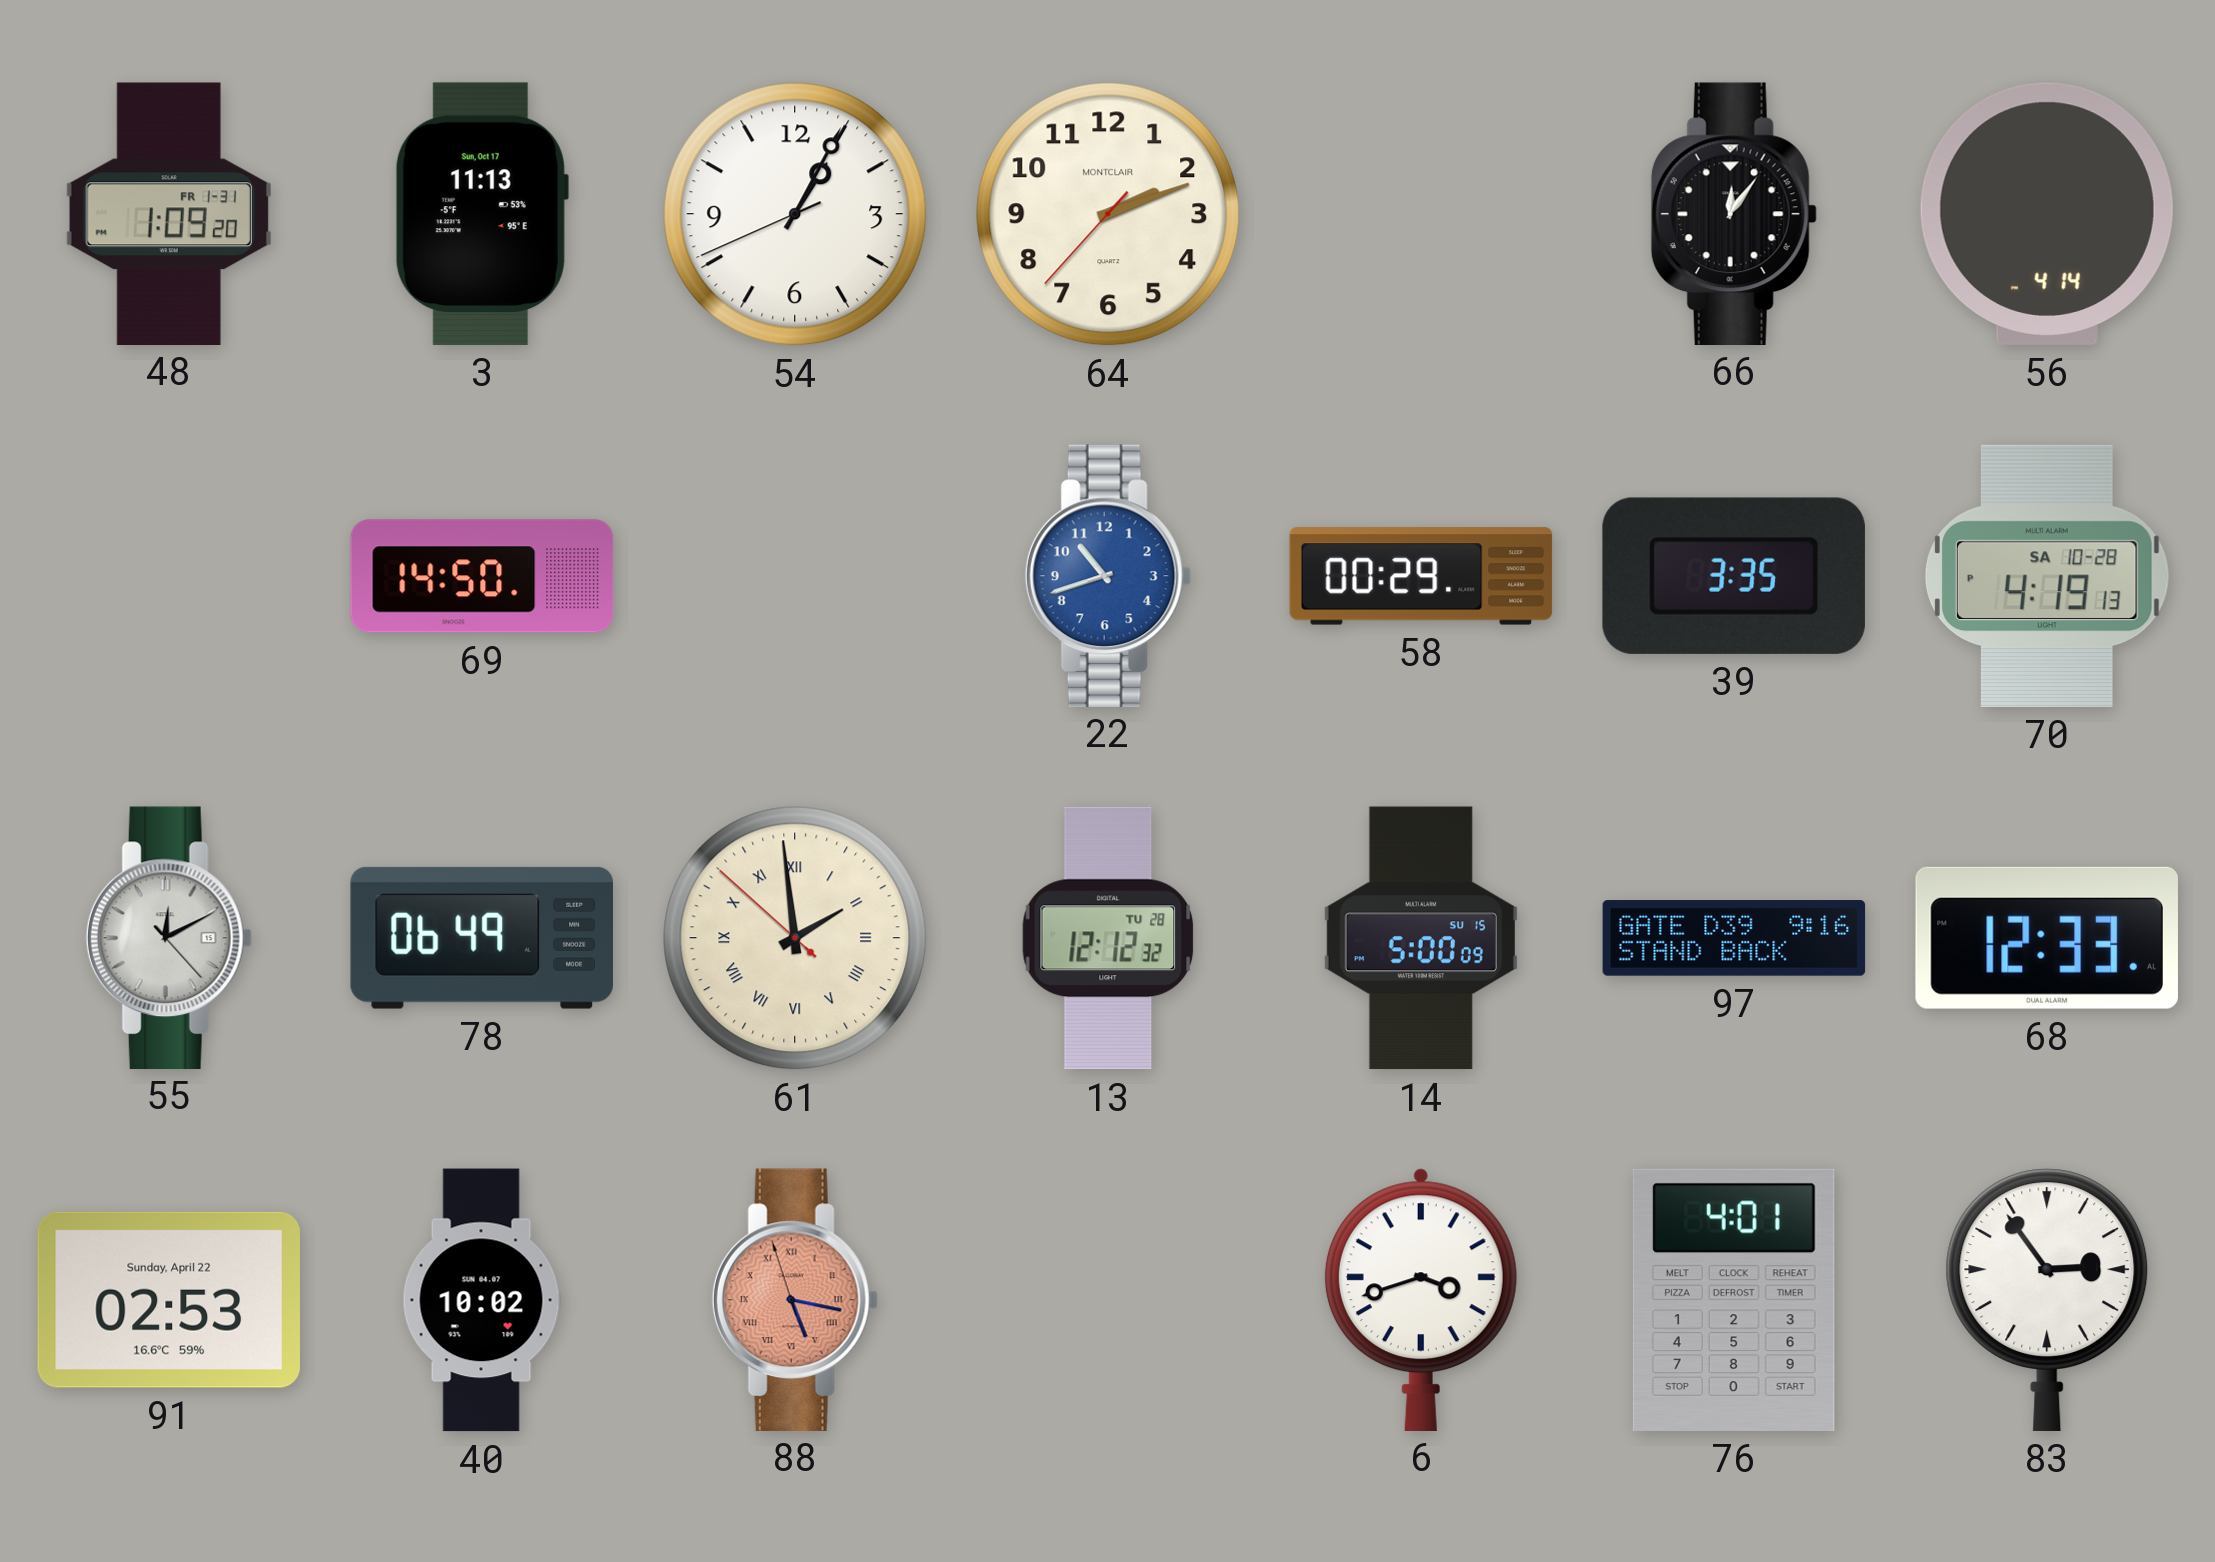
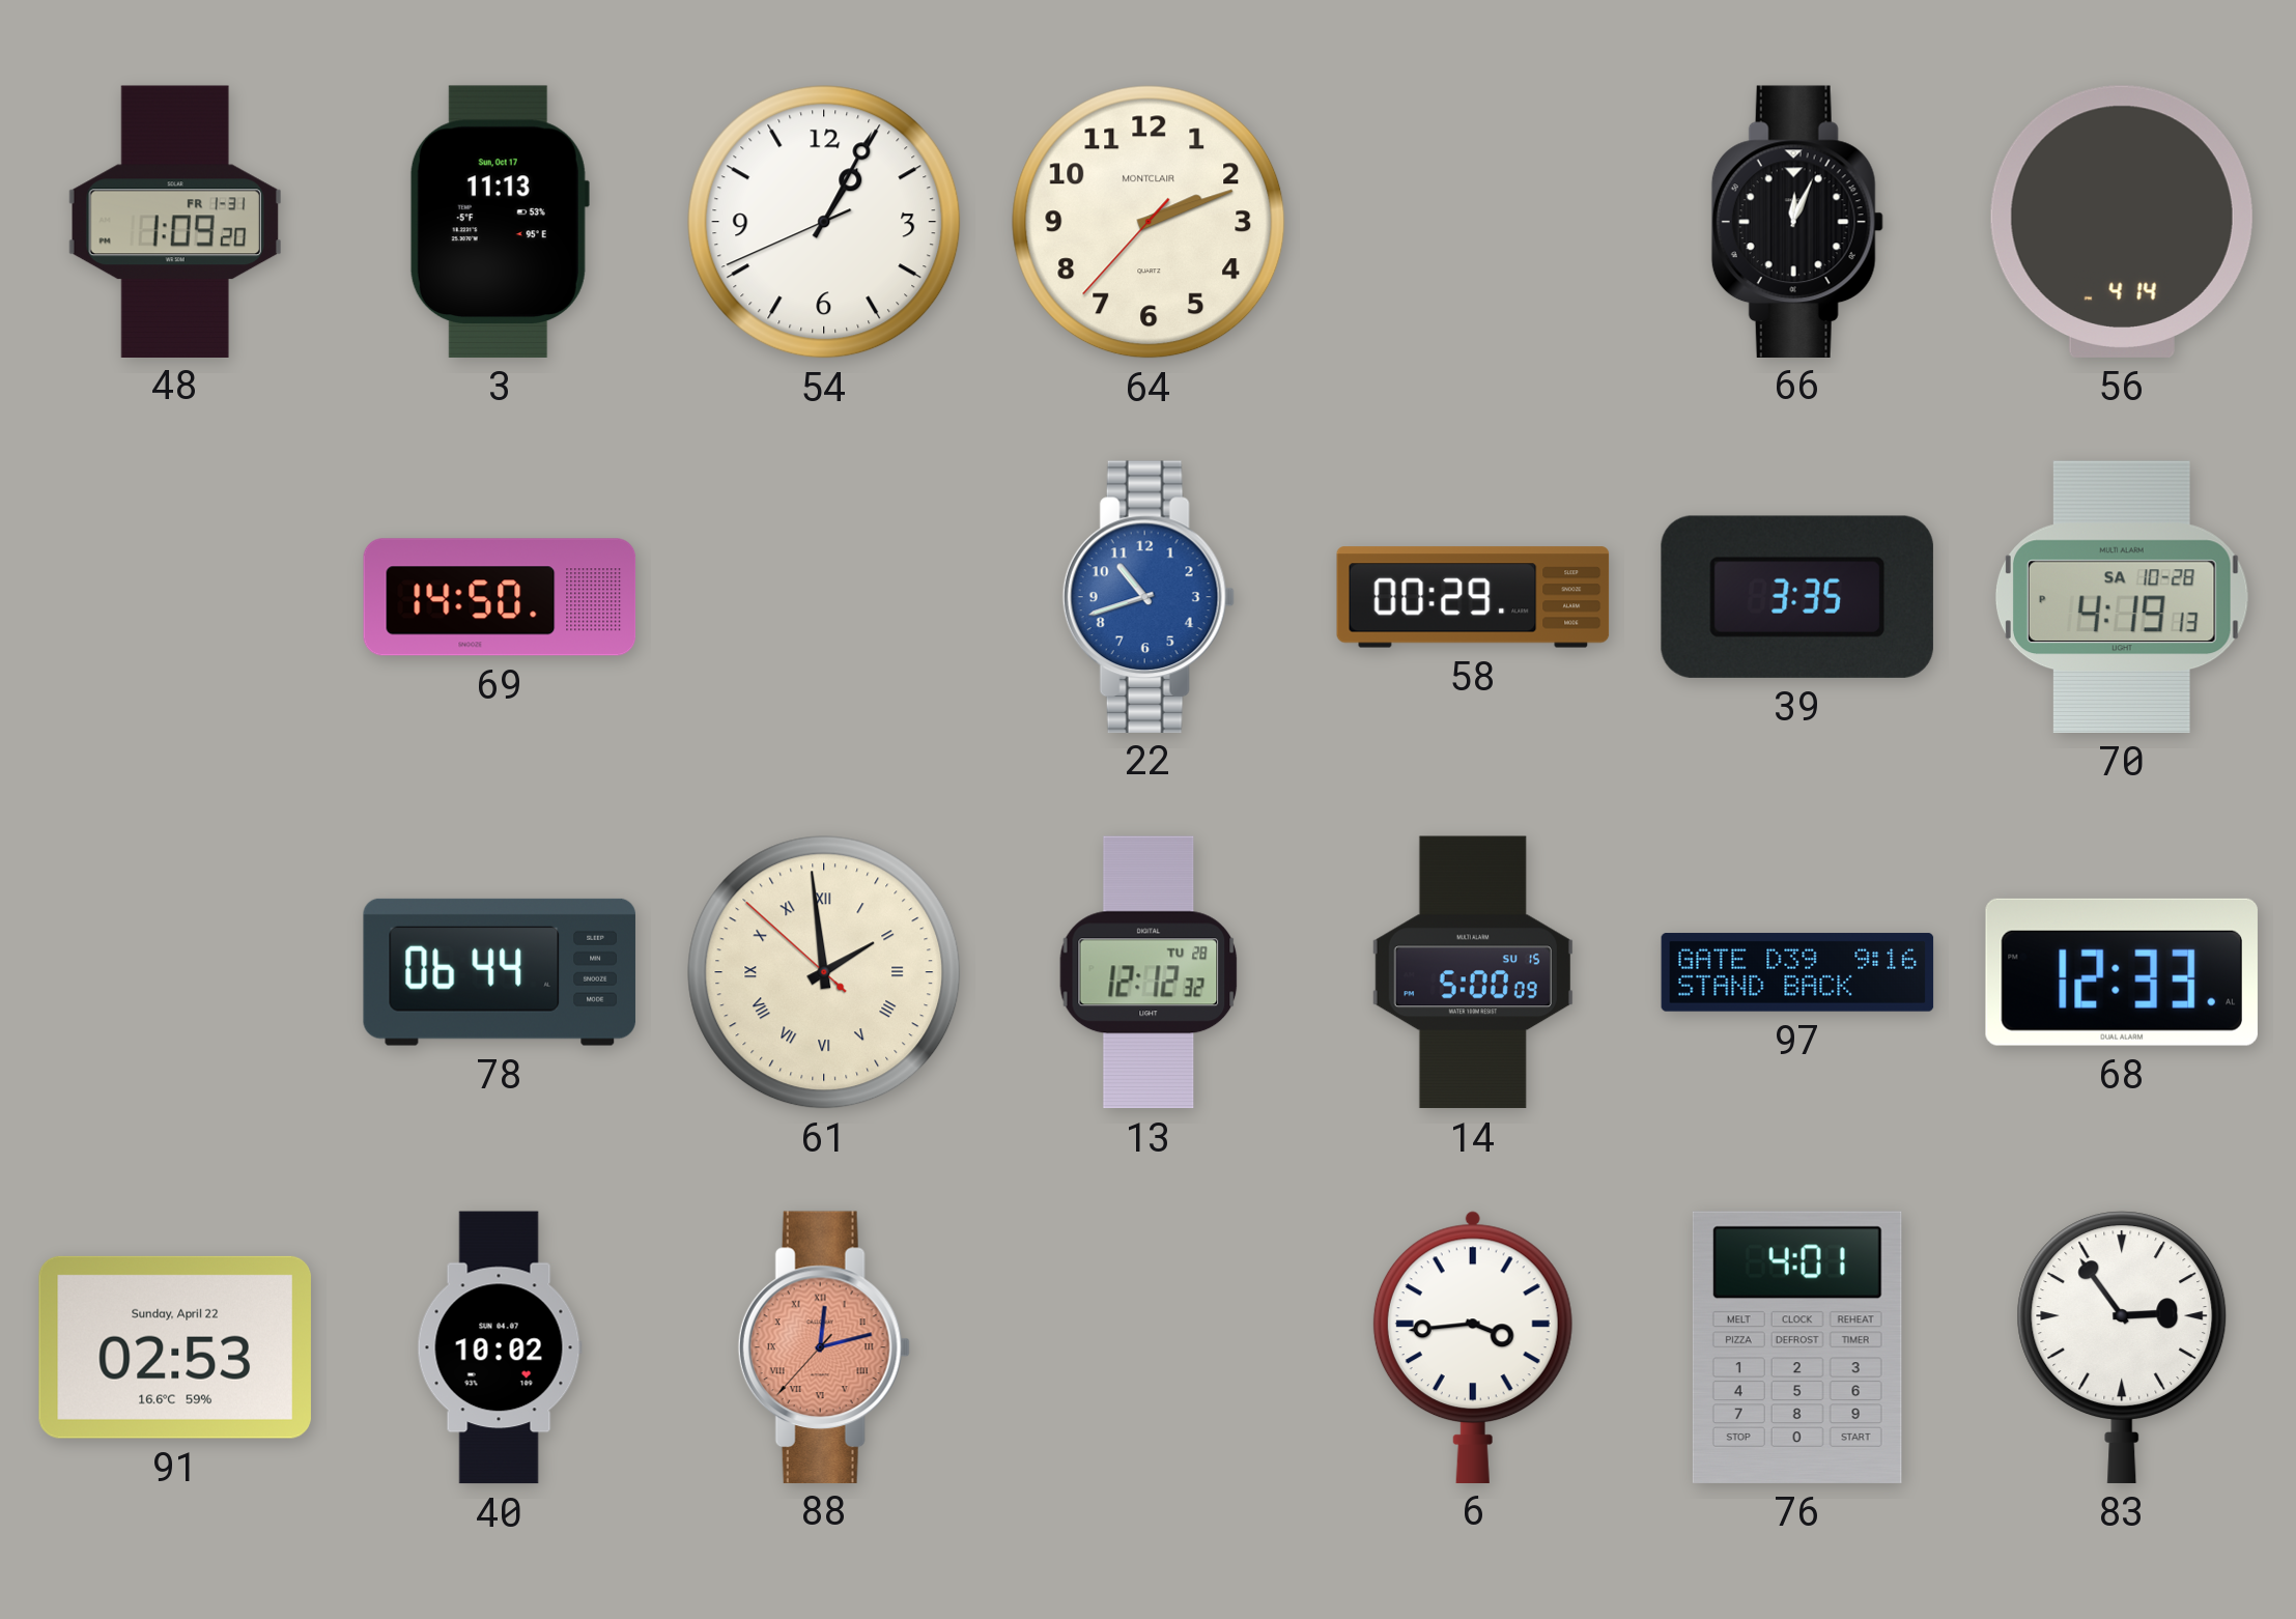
66: 12:06 -> 12:04
55: 12:10 -> none
78: 06:49 -> 06:44
88: 5:16 -> 12:12
6: 3:42 -> 3:44
